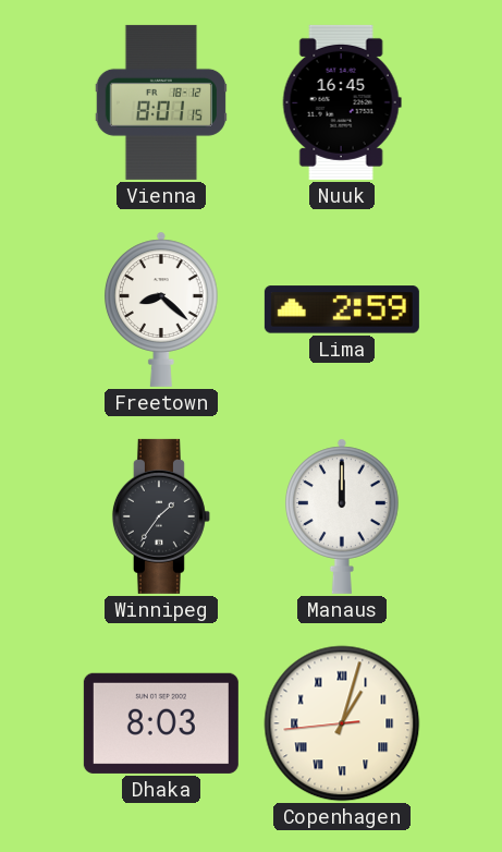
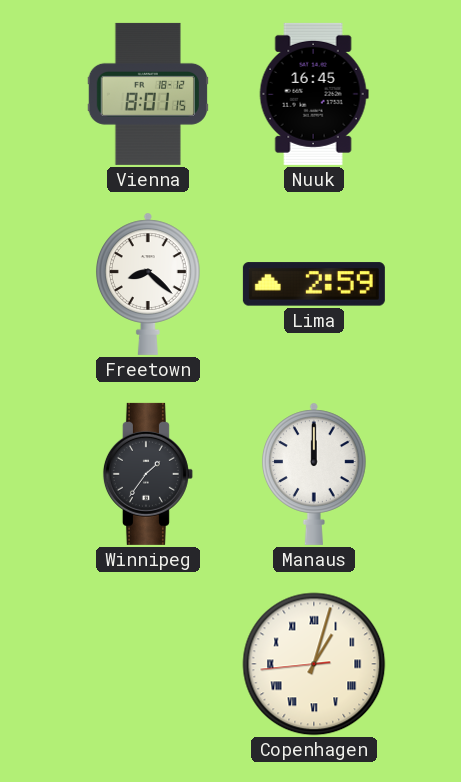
Dhaka: 8:03 -> none
